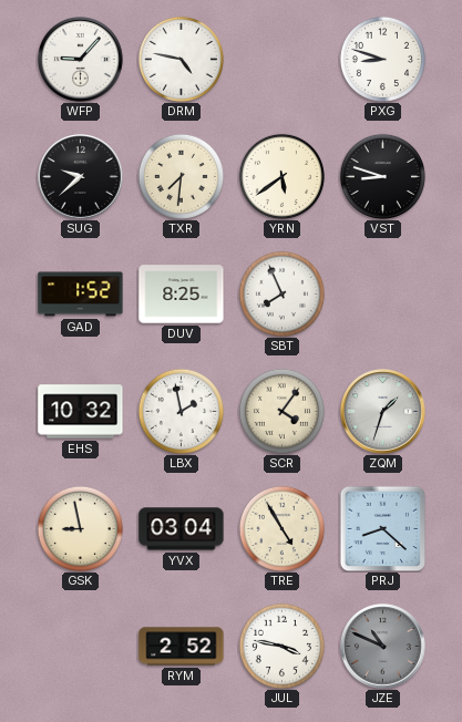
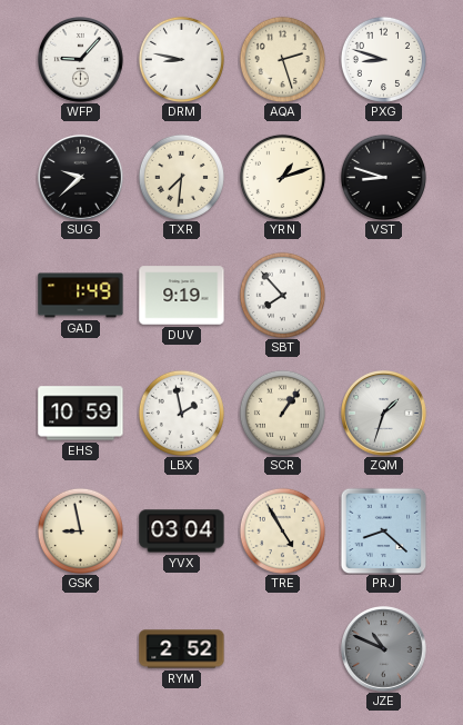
DRM: 4:47 -> 8:47
AQA: none -> 2:27
YRN: 5:39 -> 1:12
GAD: 1:52 -> 1:49
DUV: 8:25 -> 9:19
SBT: 7:56 -> 7:53
EHS: 10:32 -> 10:59
SCR: 4:06 -> 1:06
JUL: 3:47 -> none
